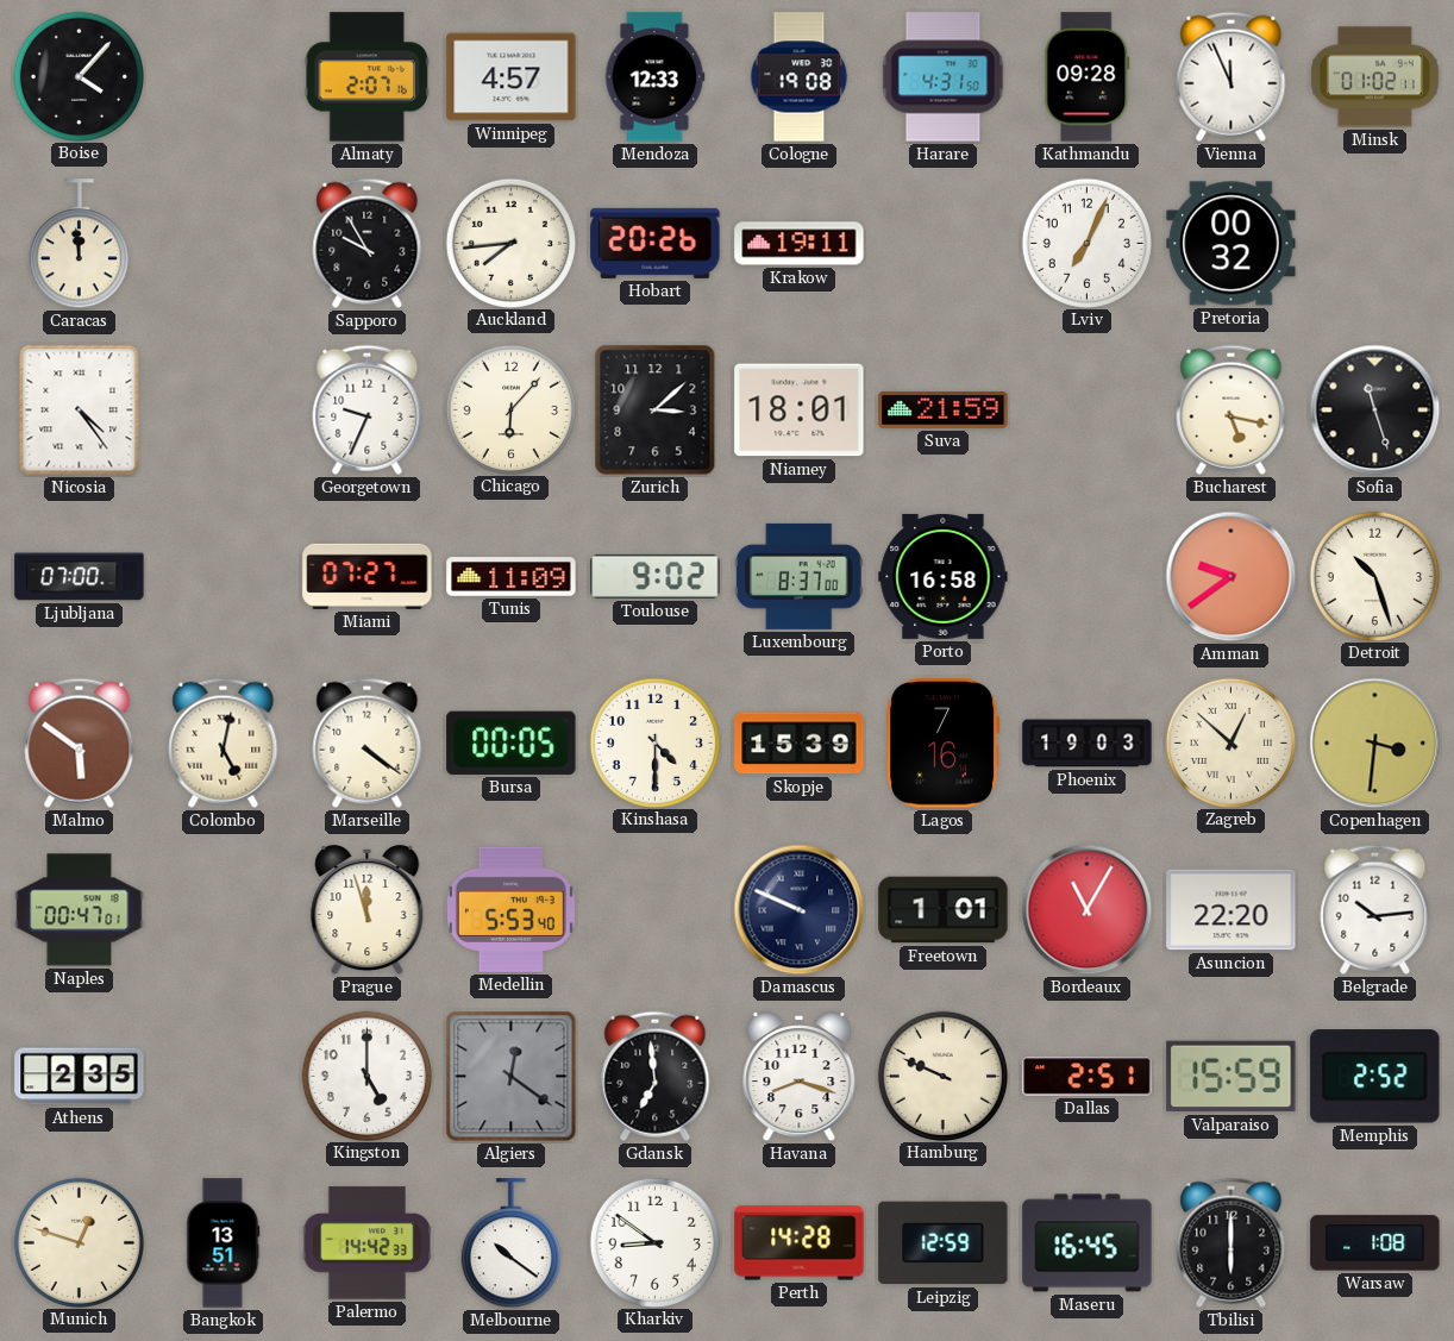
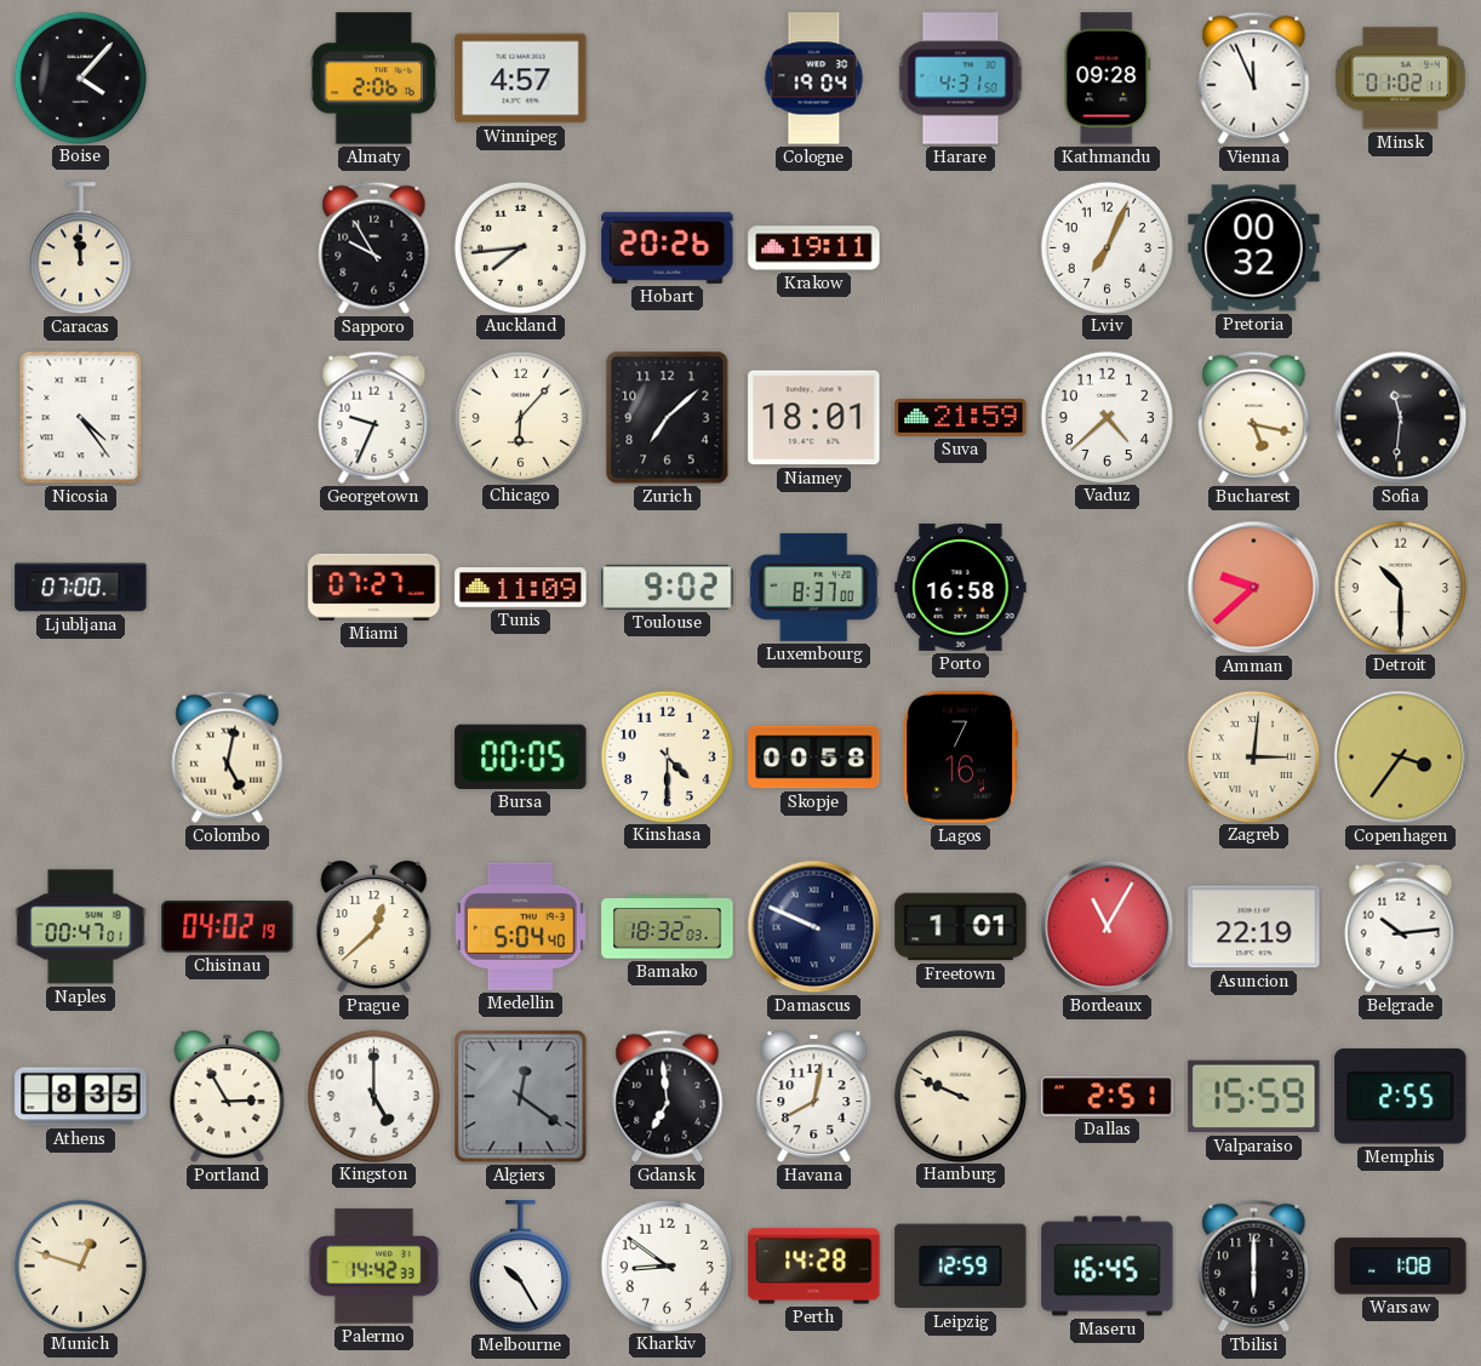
Almaty: 2:07 -> 2:06
Mendoza: 12:33 -> none
Cologne: 19:08 -> 19:04
Zurich: 3:08 -> 7:08
Vaduz: none -> 4:38
Sofia: 11:27 -> 11:31
Amman: 9:39 -> 9:38
Detroit: 10:27 -> 10:30
Malmo: 5:51 -> none
Marseille: 4:21 -> none
Skopje: 15:39 -> 00:58
Phoenix: 19:03 -> none
Zagreb: 12:52 -> 3:01
Copenhagen: 3:31 -> 3:36
Chisinau: none -> 04:02
Prague: 11:57 -> 12:38
Medellin: 5:53 -> 5:04
Bamako: none -> 18:32
Asuncion: 22:20 -> 22:19
Athens: 2:35 -> 8:35
Portland: none -> 2:55
Havana: 8:18 -> 8:02
Memphis: 2:52 -> 2:55
Bangkok: 13:51 -> none
Melbourne: 10:21 -> 10:25
